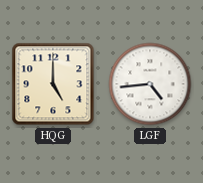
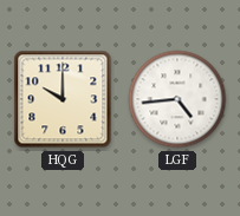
HQG: 5:00 -> 10:00
